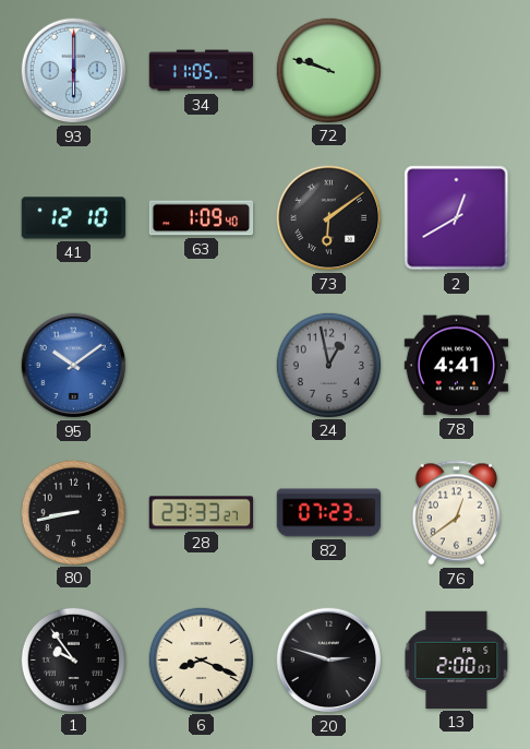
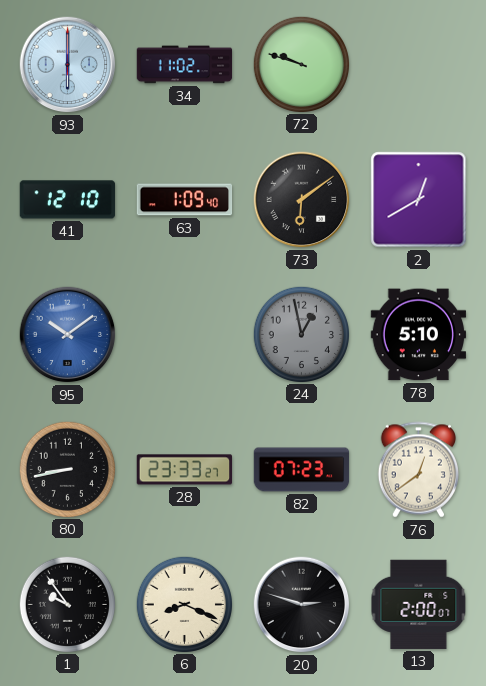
34: 11:05 -> 11:02
78: 4:41 -> 5:10
